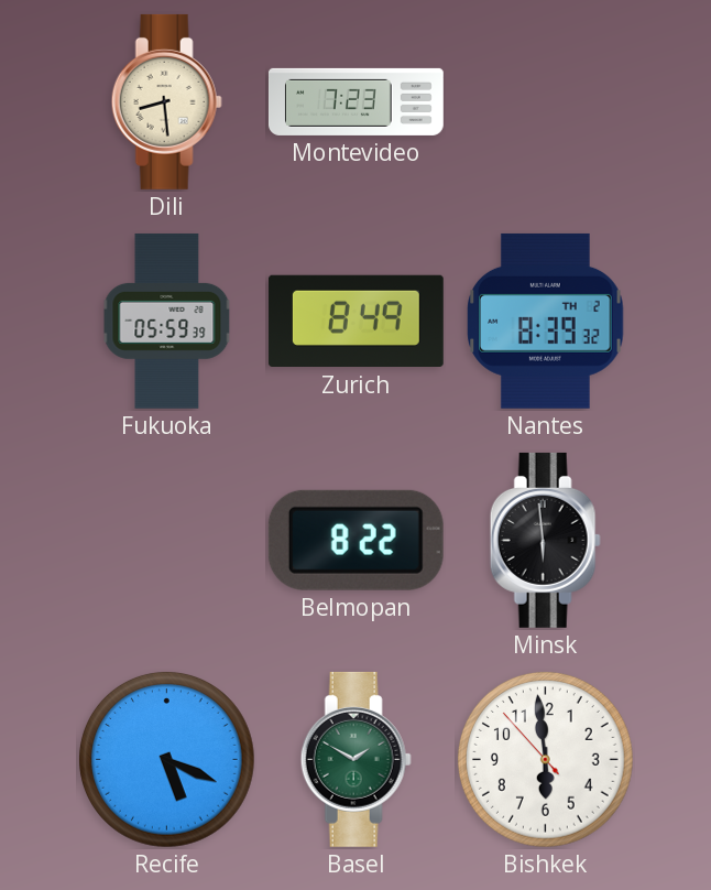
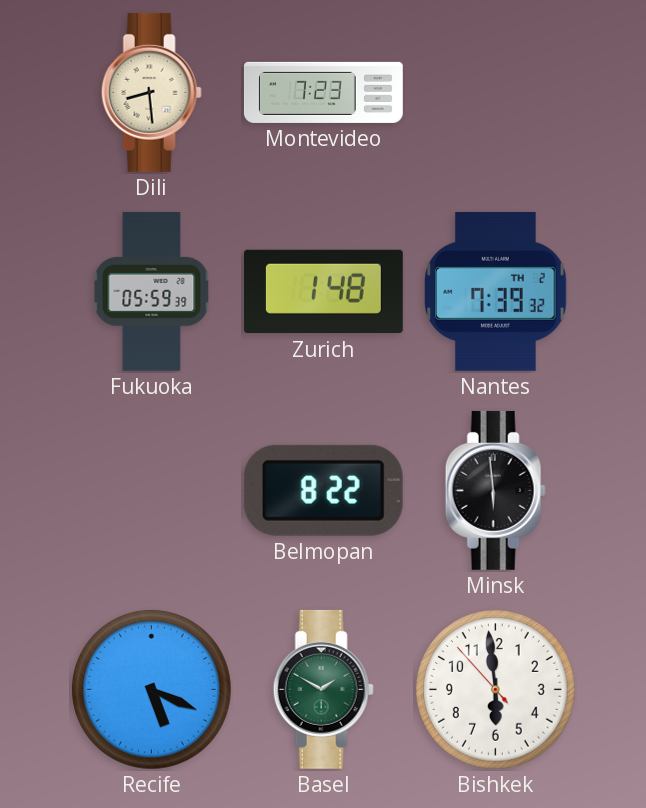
Zurich: 8:49 -> 1:48
Nantes: 8:39 -> 7:39
